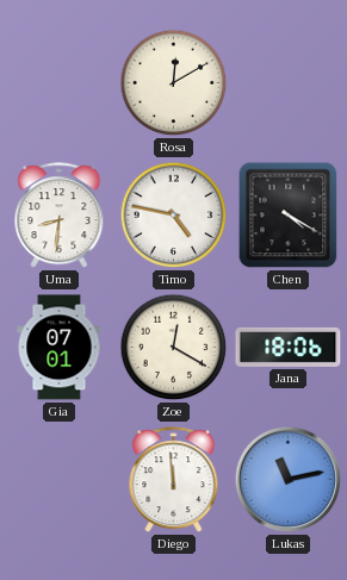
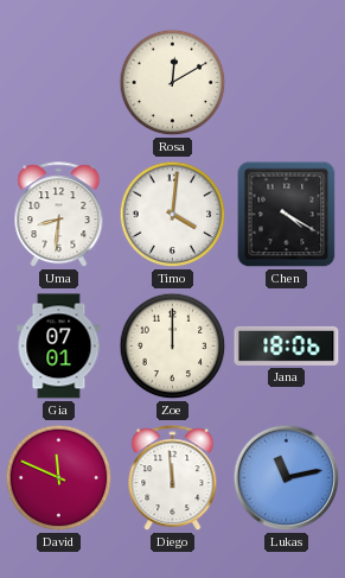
Timo: 4:47 -> 4:01
Zoe: 12:20 -> 12:00
David: none -> 11:49
